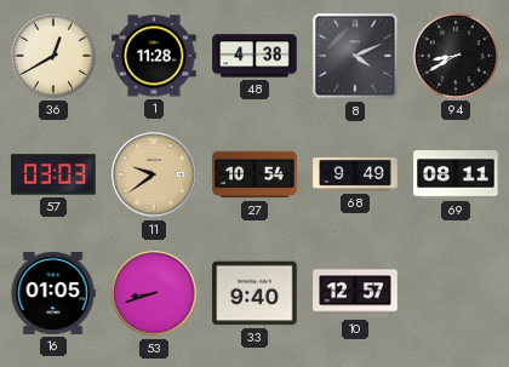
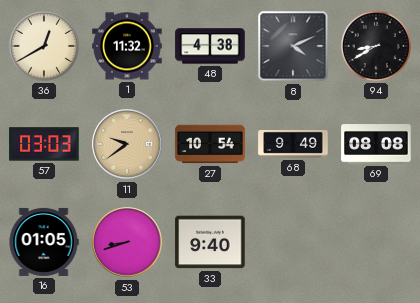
1: 11:28 -> 11:32
69: 08:11 -> 08:08
10: 12:57 -> none
